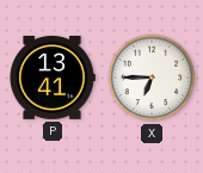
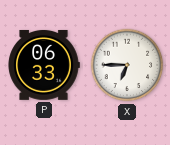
P: 13:41 -> 06:33
